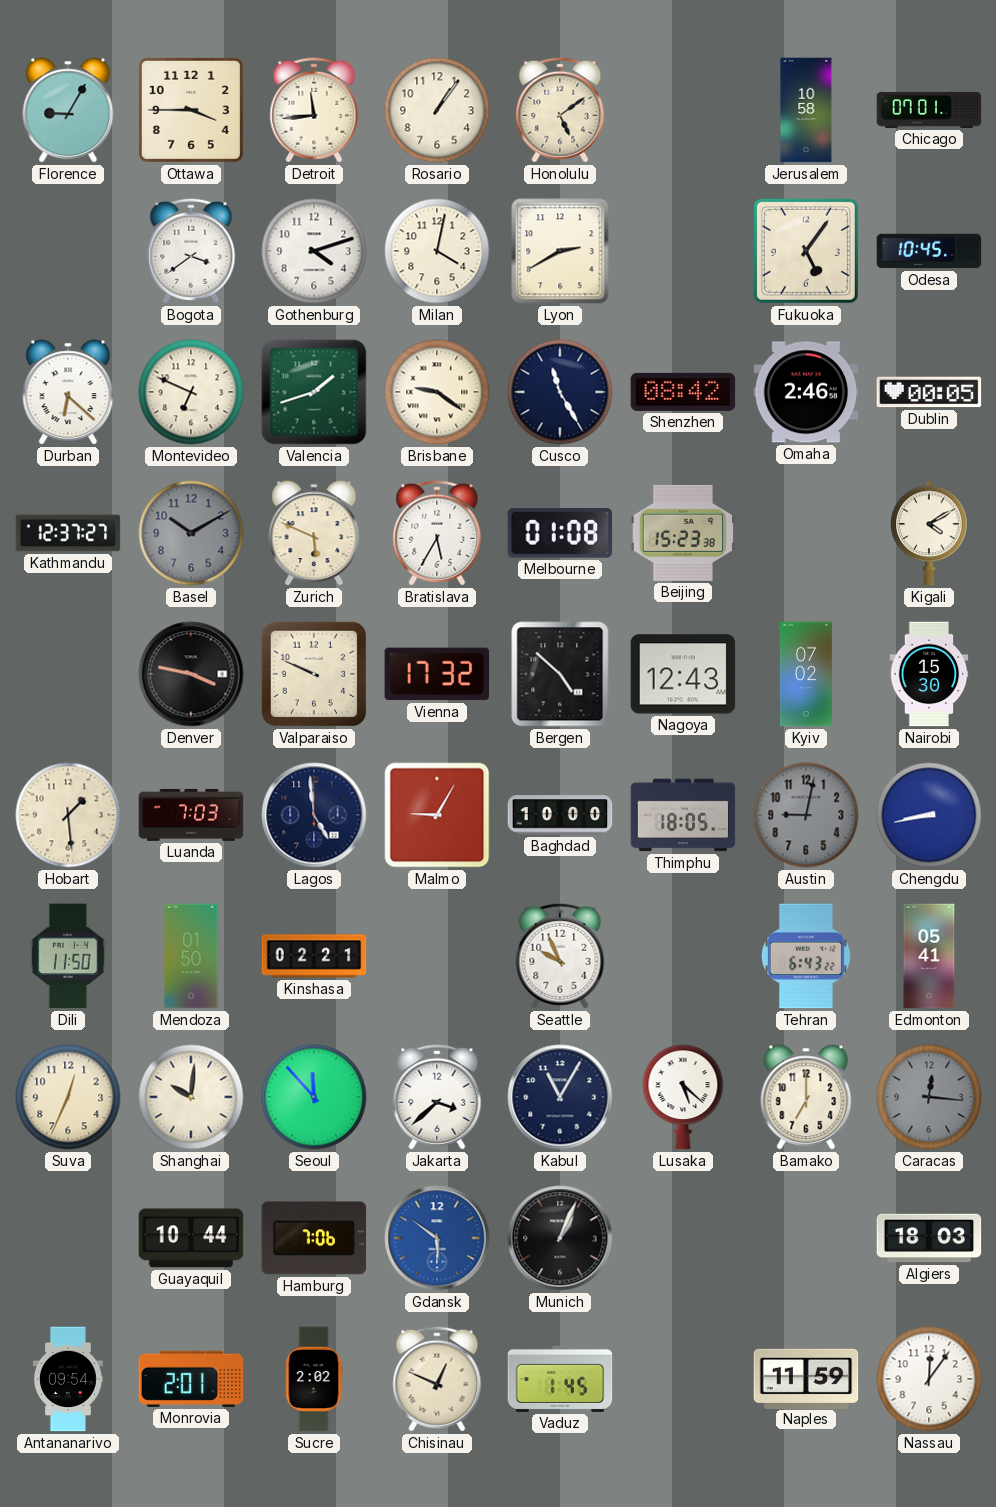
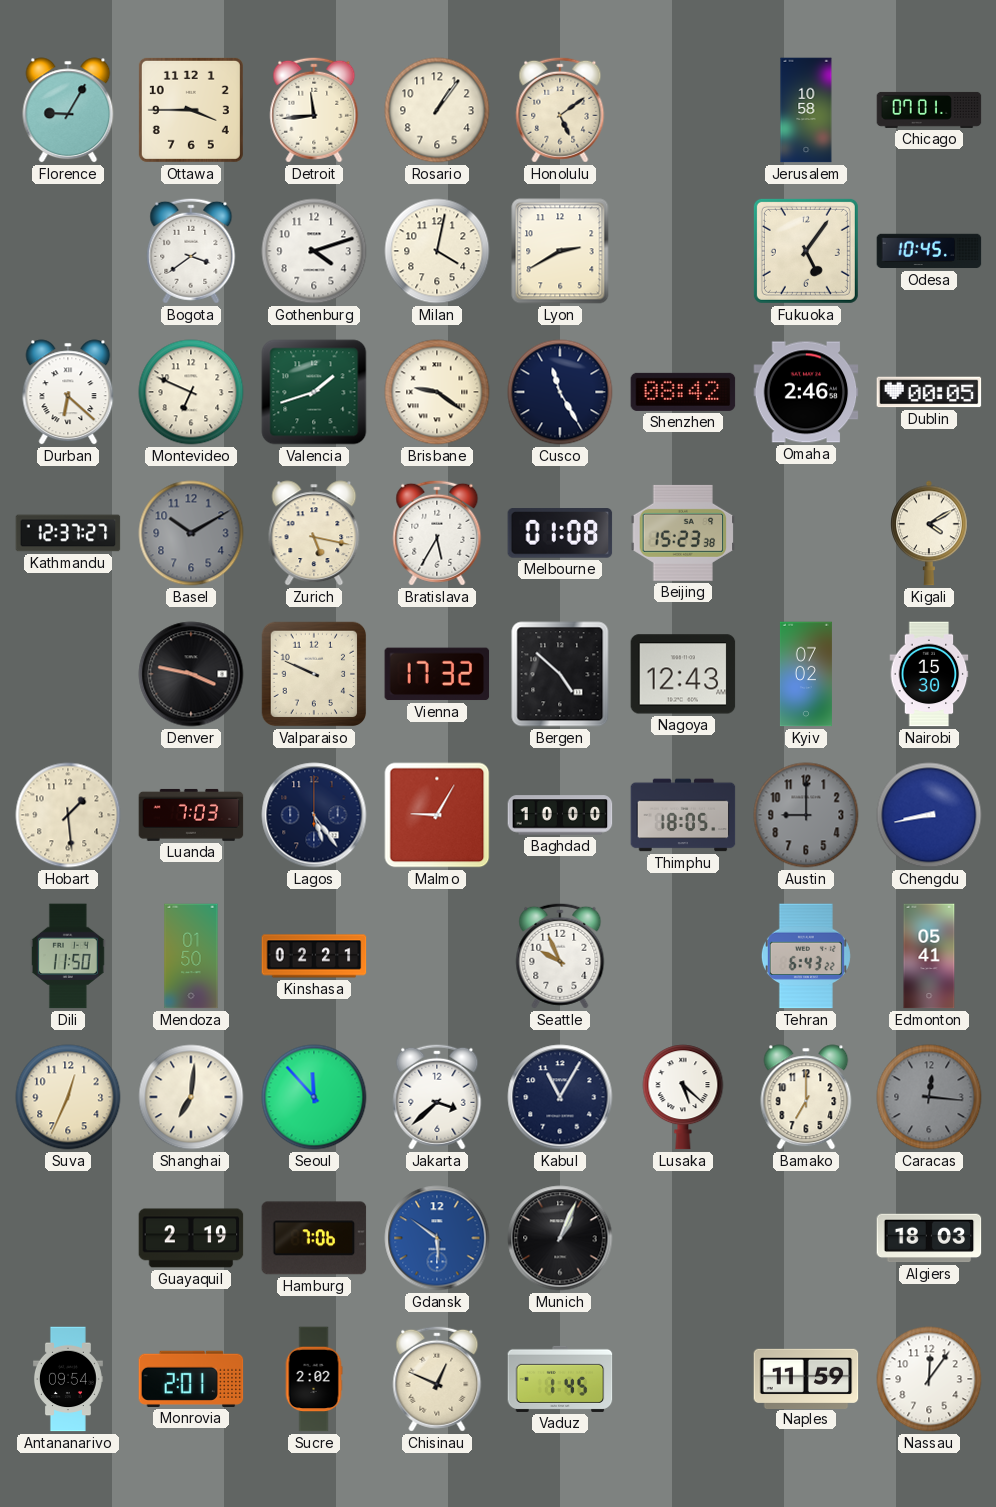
Zurich: 5:49 -> 5:17
Lagos: 4:59 -> 5:24
Austin: 9:02 -> 9:00
Shanghai: 10:01 -> 7:01
Guayaquil: 10:44 -> 2:19
